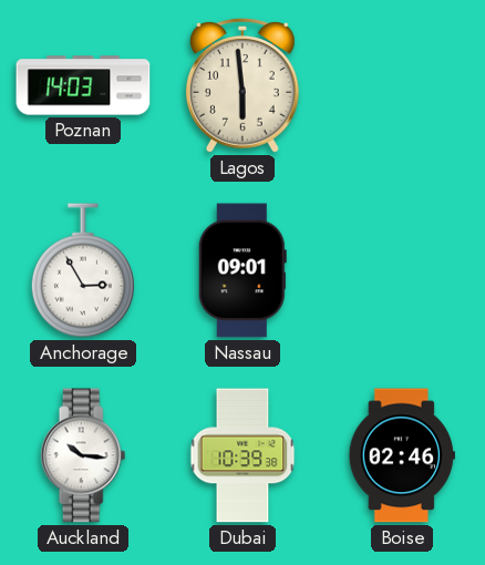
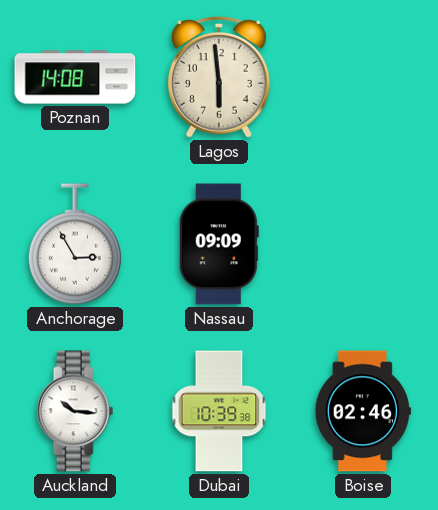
Poznan: 14:03 -> 14:08
Nassau: 09:01 -> 09:09
